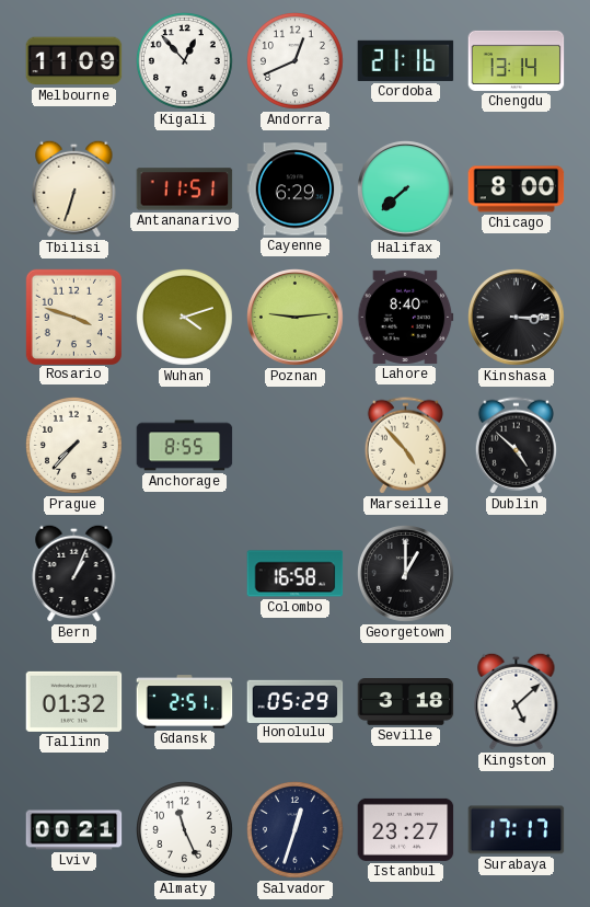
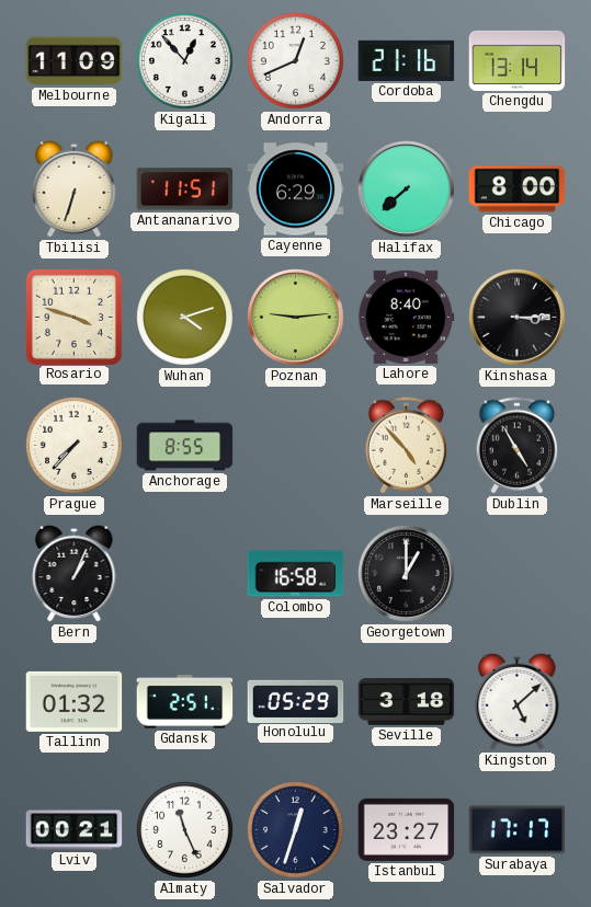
Dublin: 4:52 -> 4:55
